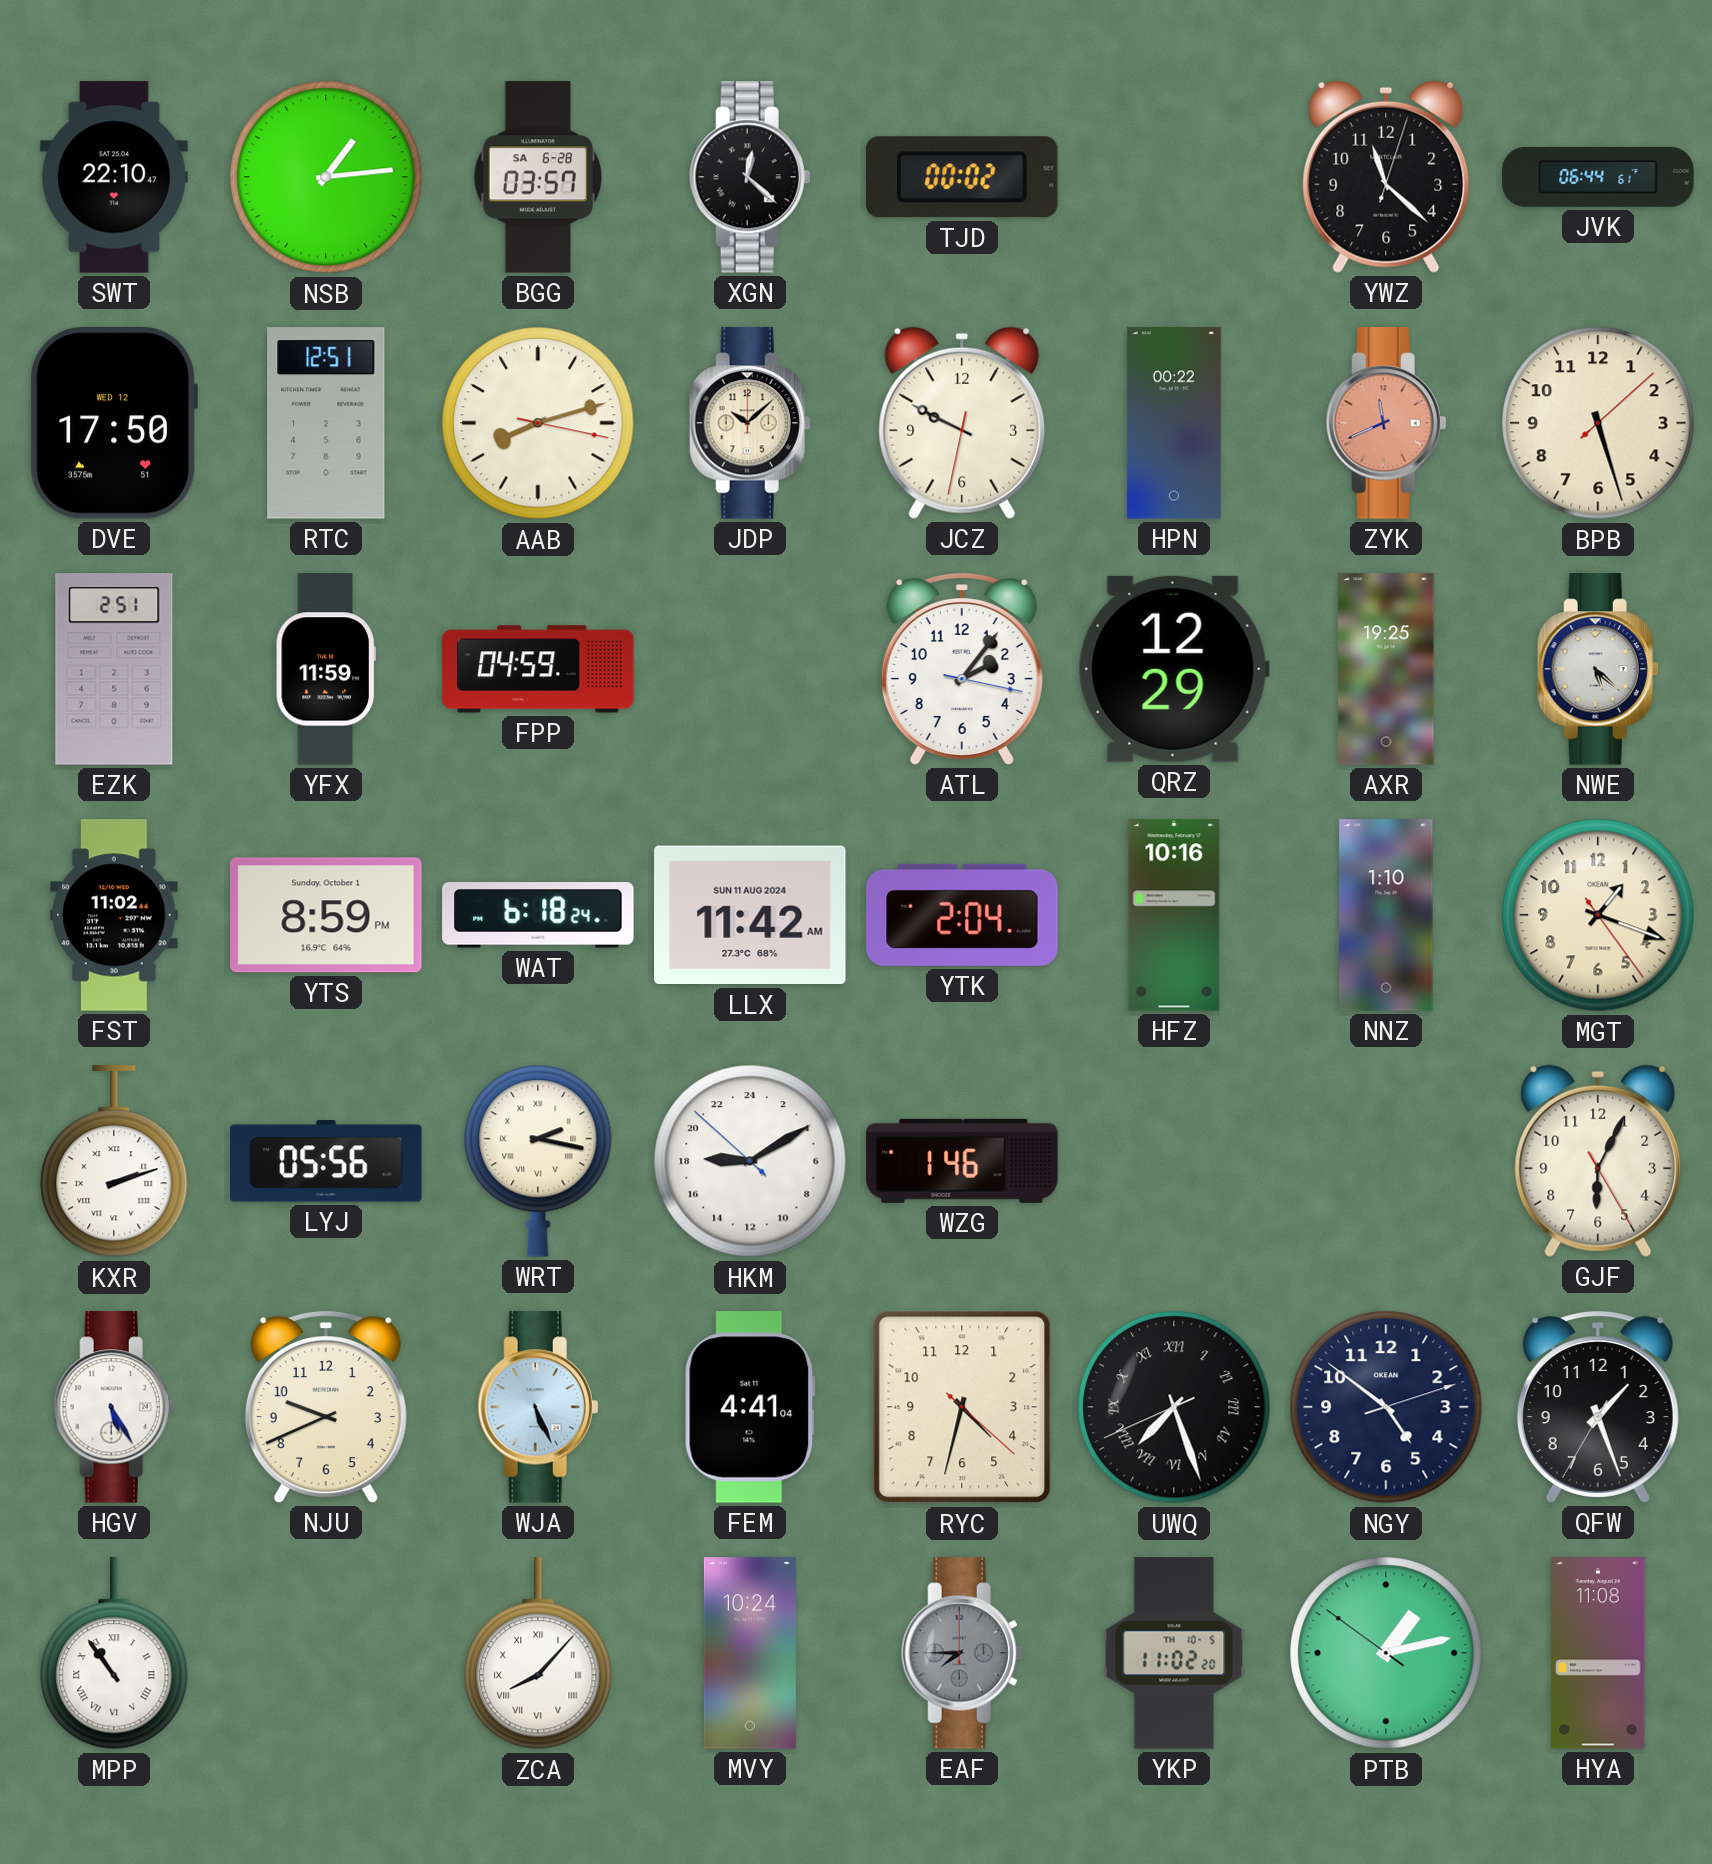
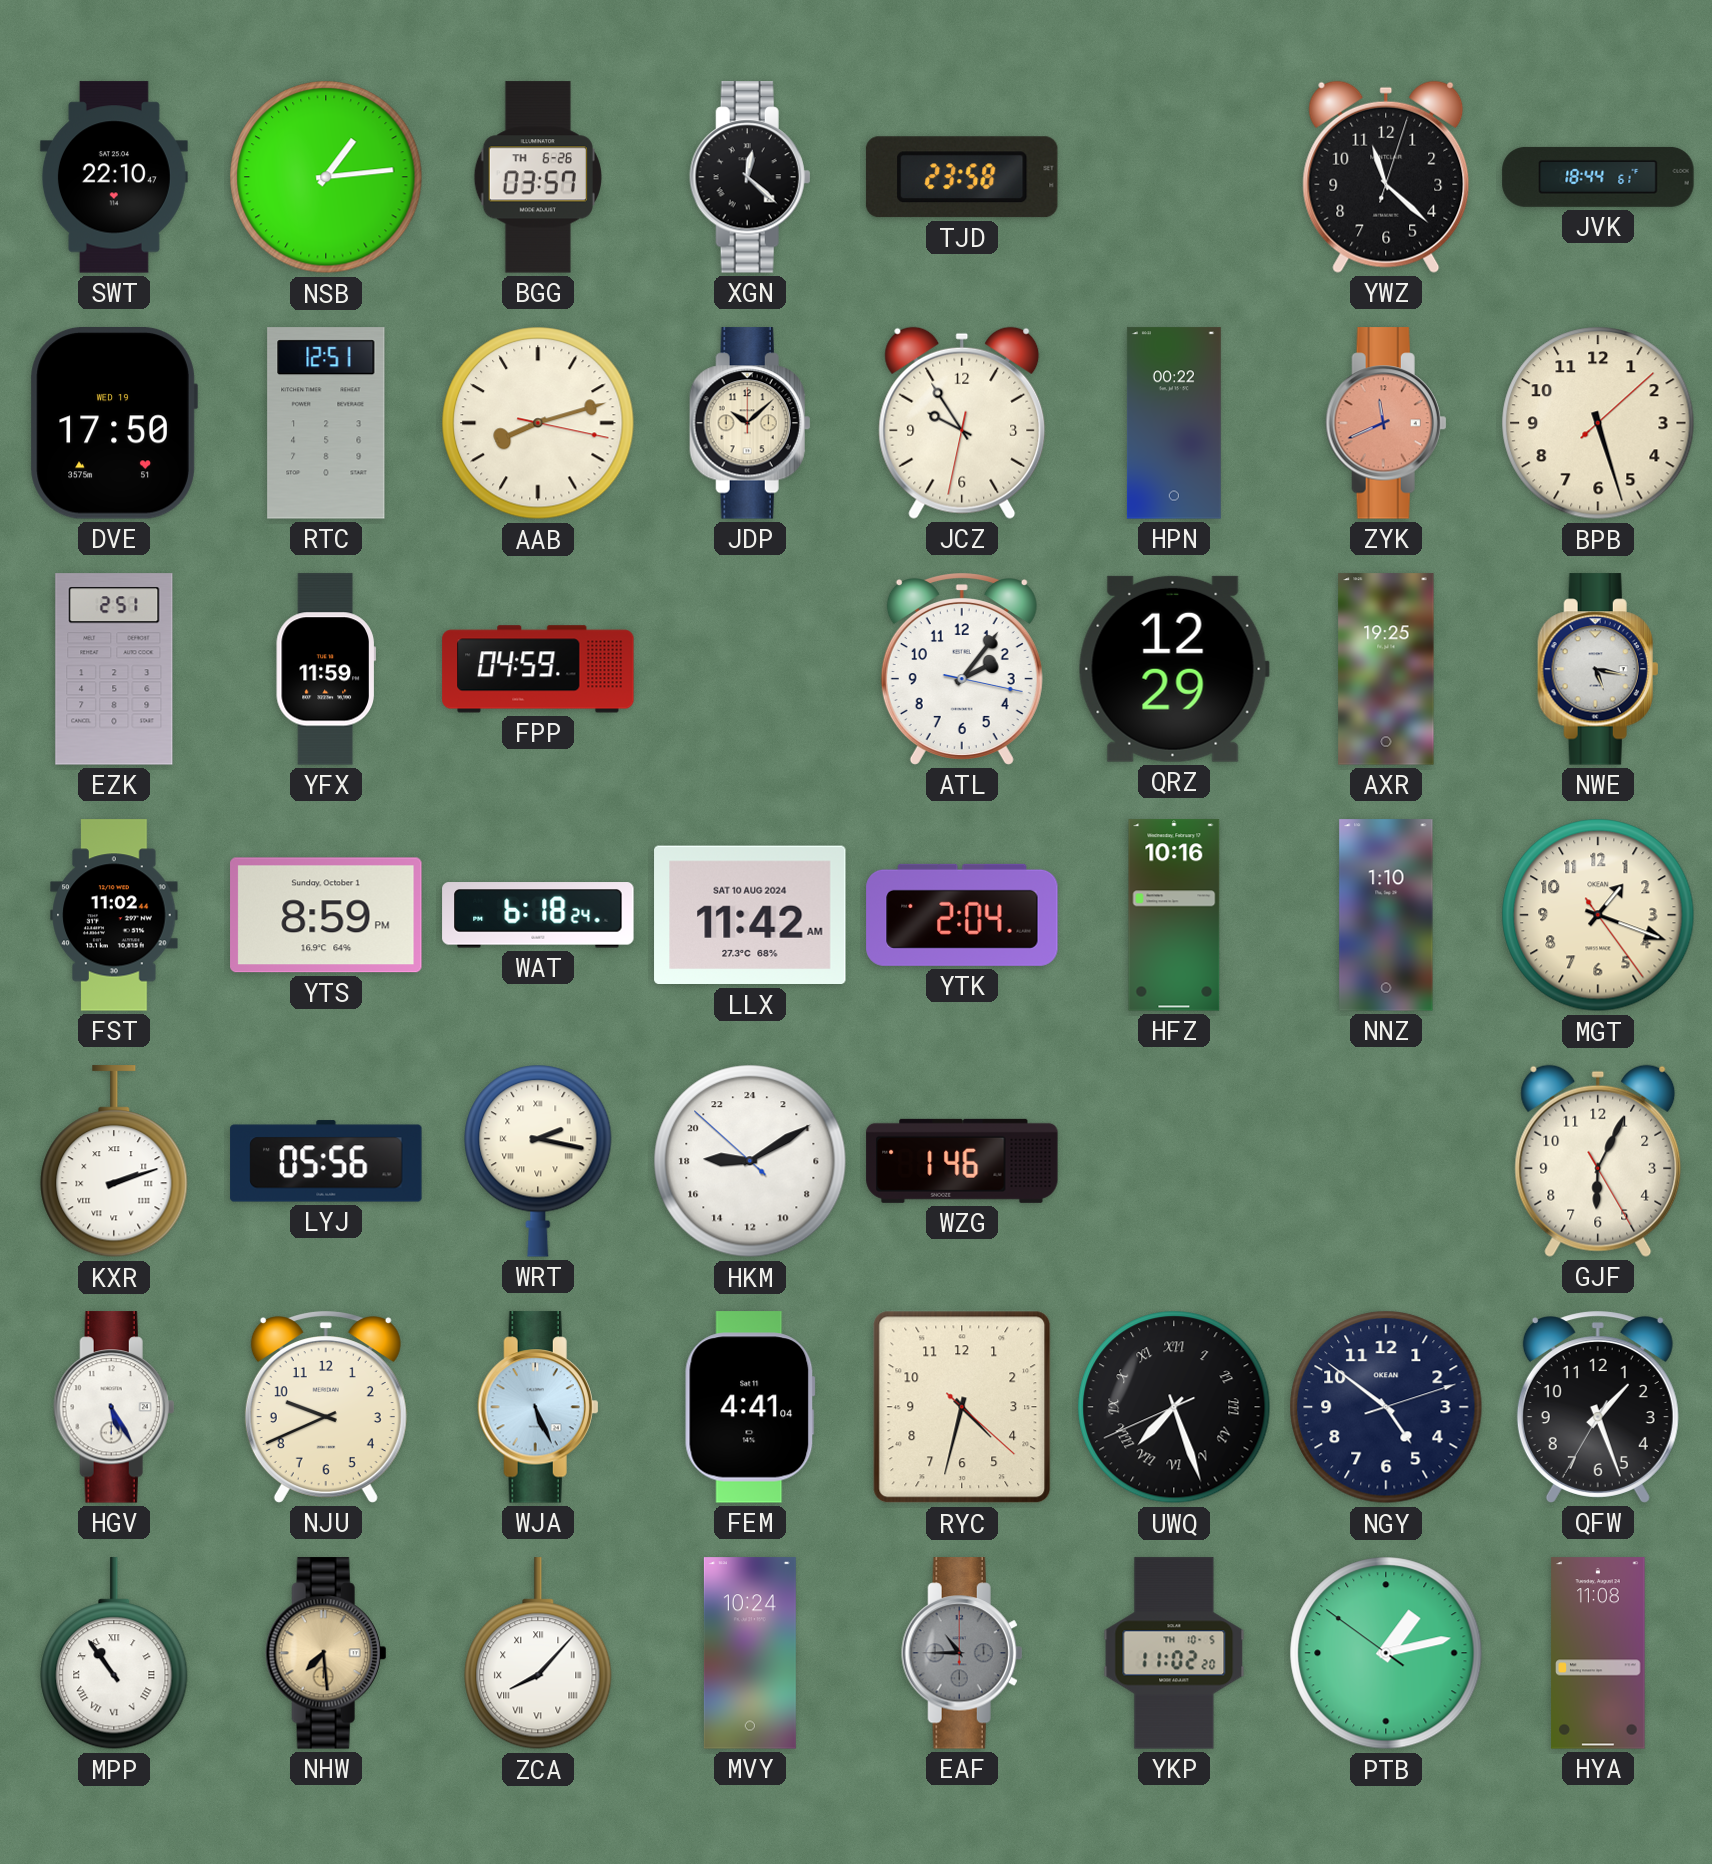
BGG date: SA 6-28 -> TH 6-26
TJD: 00:02 -> 23:58
JVK: 06:44 -> 18:44
DVE date: WED 12 -> WED 19
JCZ: 9:49 -> 9:54
NWE: 5:22 -> 5:17
LLX date: SUN 11 AUG 2024 -> SAT 10 AUG 2024
NHW: none -> 7:29
EAF: 7:45 -> 10:45
